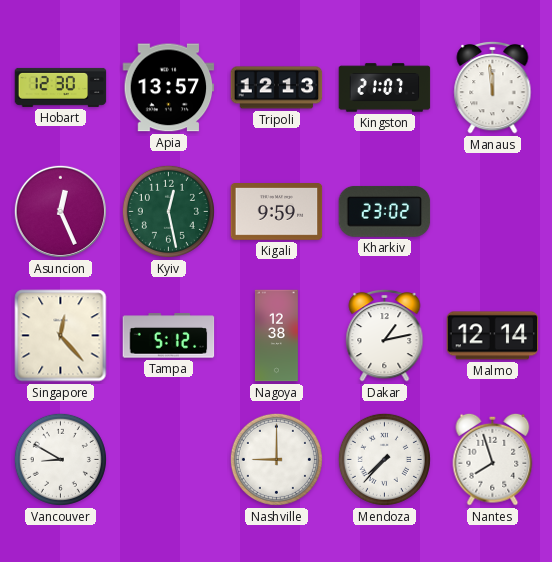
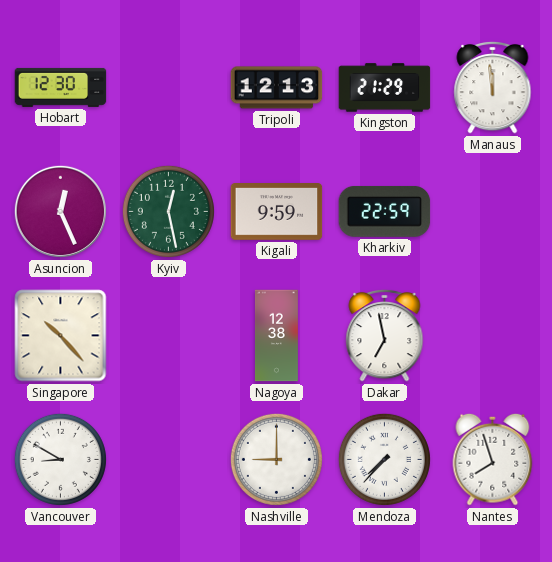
Apia: 13:57 -> none
Kingston: 21:07 -> 21:29
Kharkiv: 23:02 -> 22:59
Singapore: 12:23 -> 10:23
Tampa: 5:12 -> none
Dakar: 1:13 -> 6:58
Malmo: 12:14 -> none
